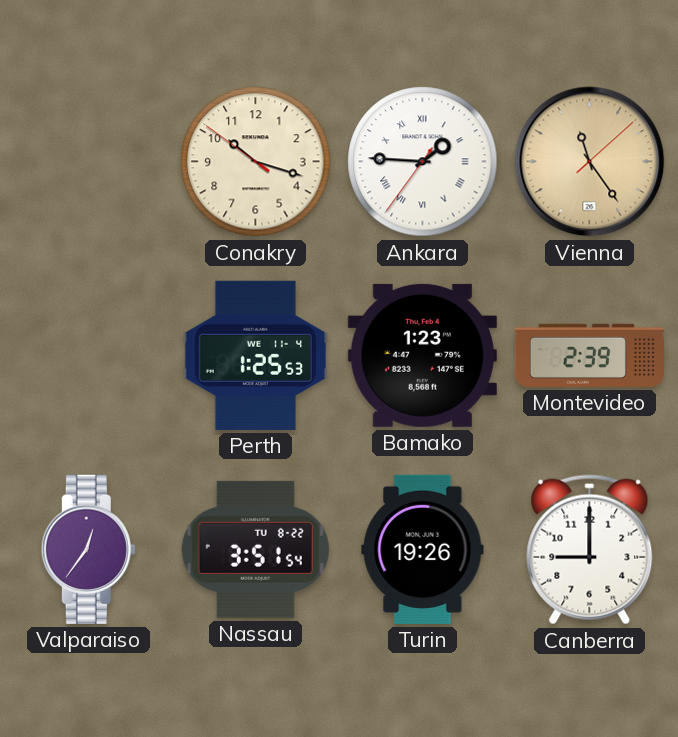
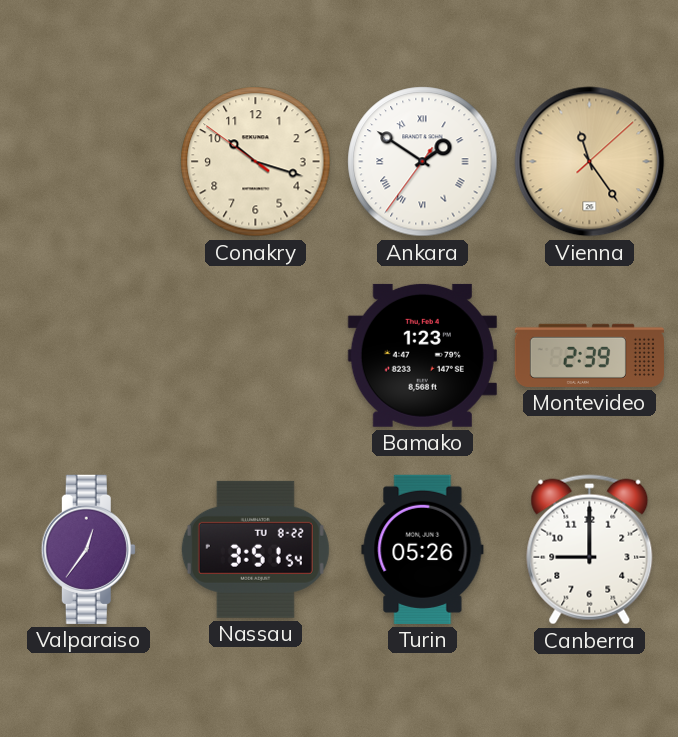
Ankara: 1:45 -> 1:50
Perth: 1:25 -> none
Turin: 19:26 -> 05:26
